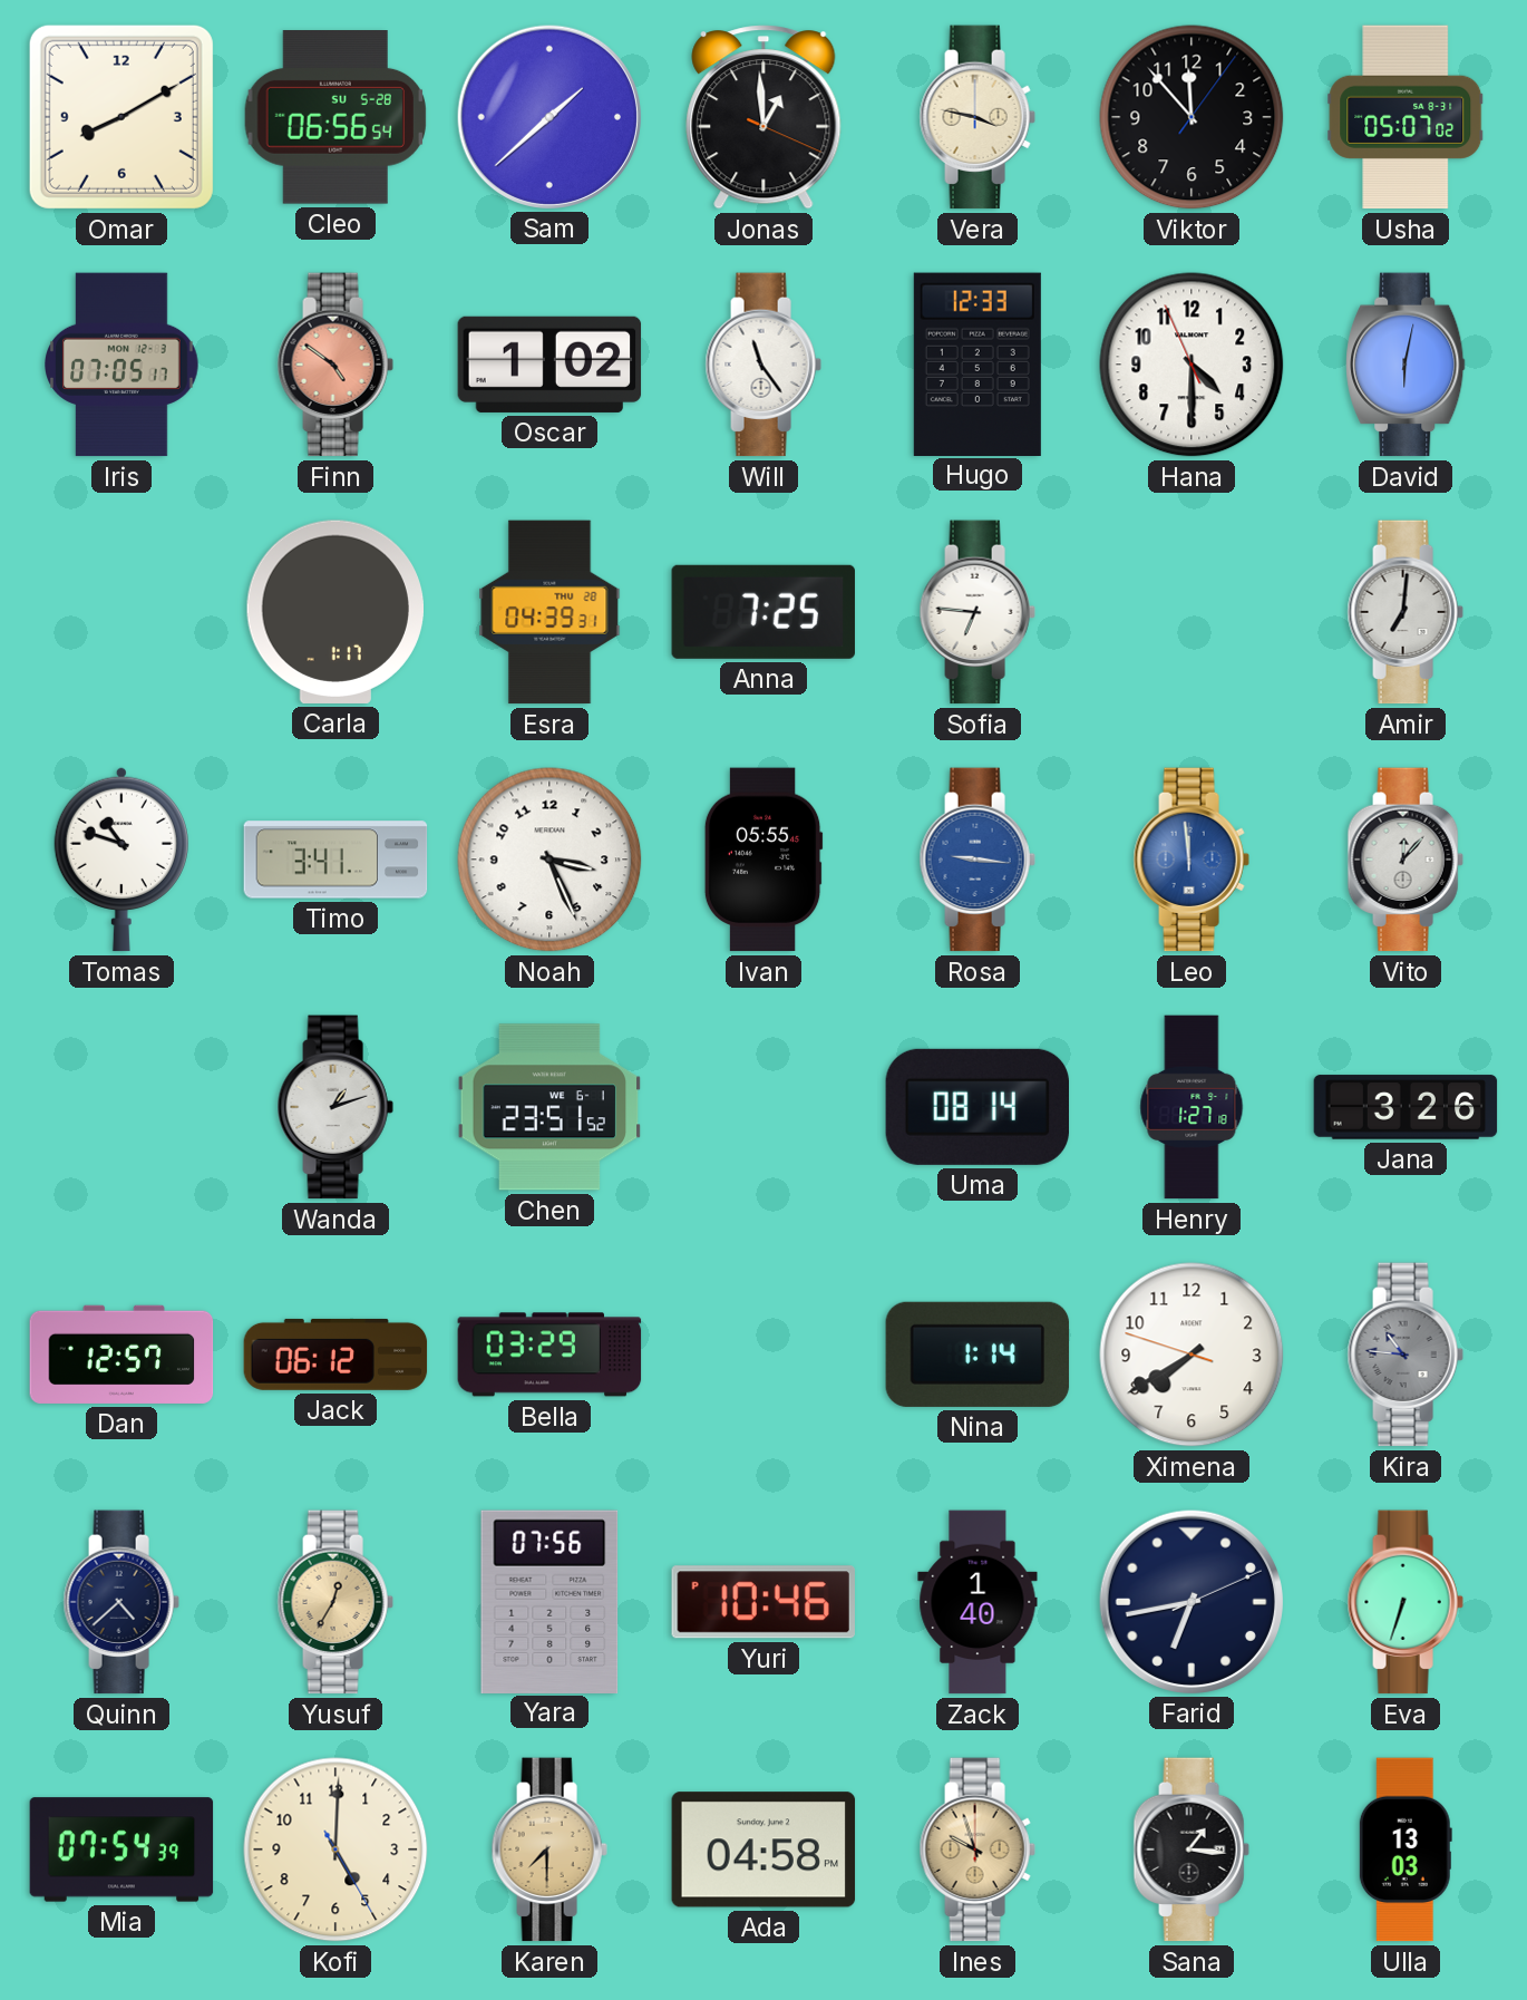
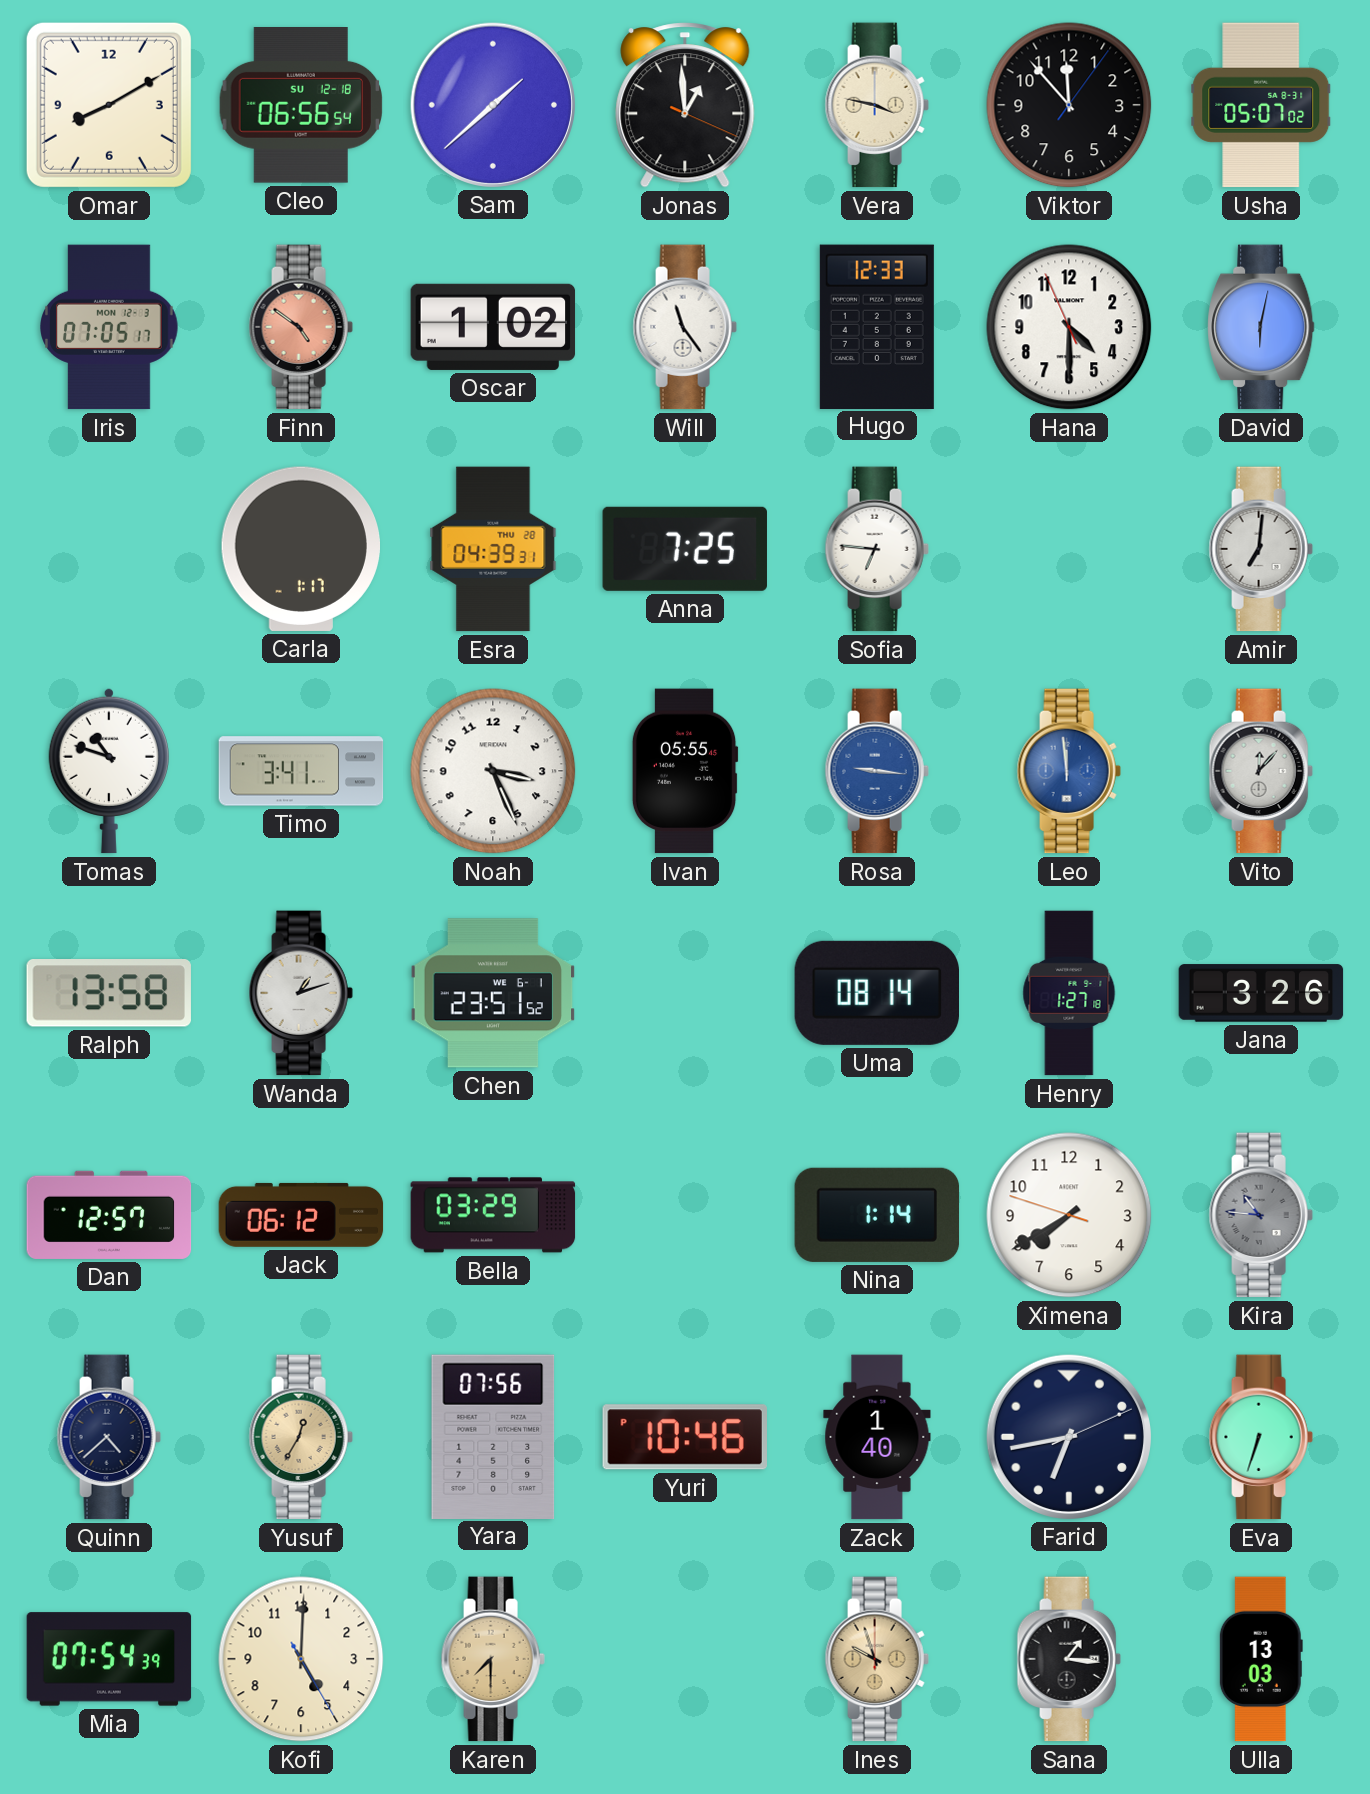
Cleo date: SU 5-28 -> SU 12-18
Ralph: none -> 13:58
Ada: 04:58 -> none
